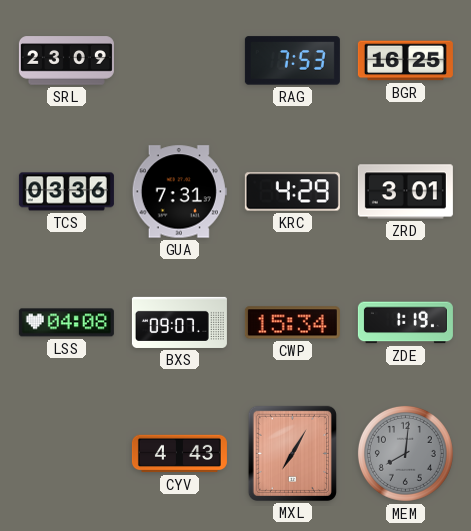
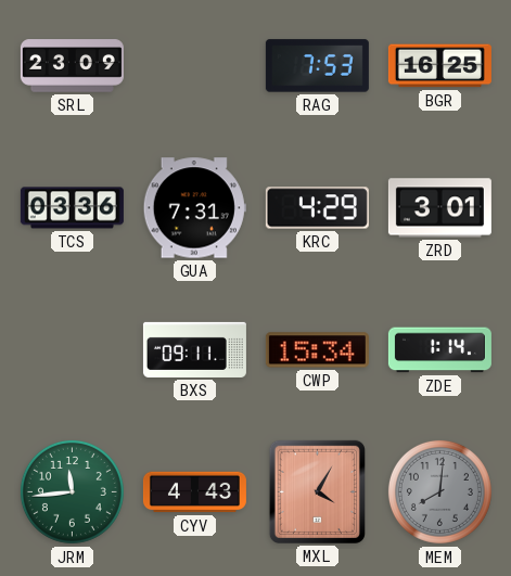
LSS: 04:08 -> none
BXS: 09:07 -> 09:11
ZDE: 1:19 -> 1:14
JRM: none -> 11:44
MXL: 7:05 -> 4:05
